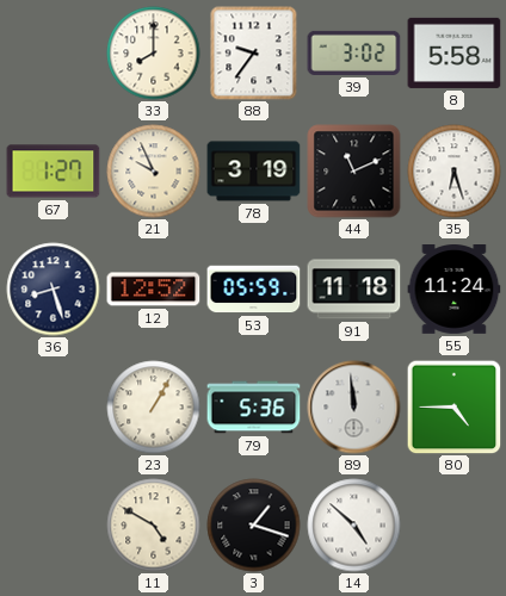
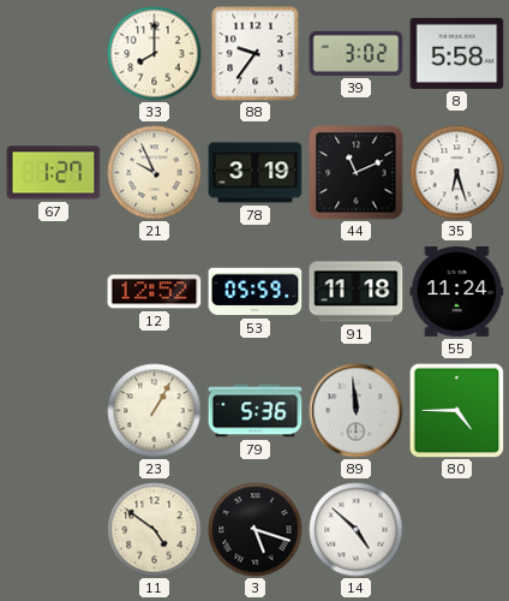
36: 8:27 -> none
11: 4:50 -> 4:51
3: 1:18 -> 5:18
